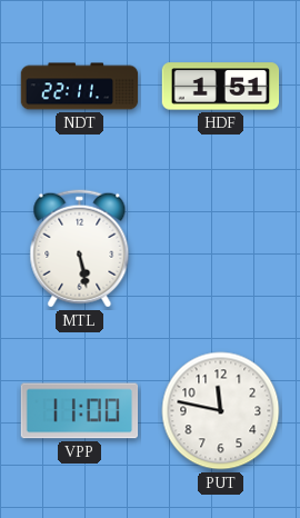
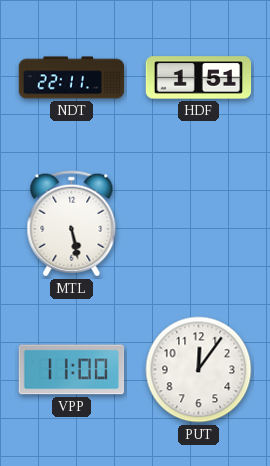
PUT: 11:47 -> 12:06
